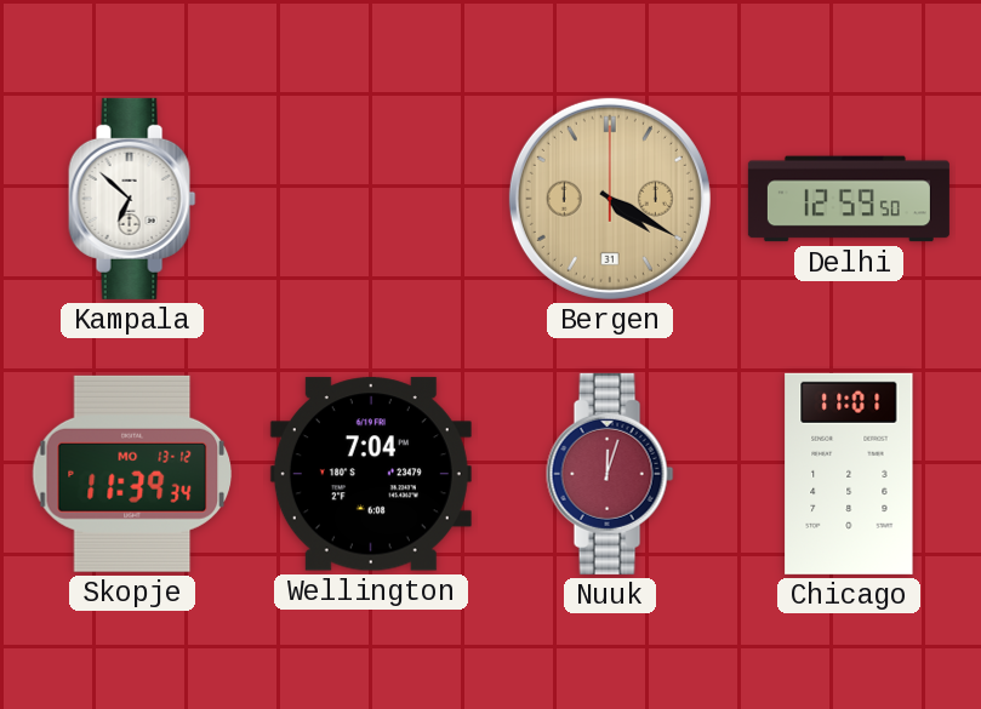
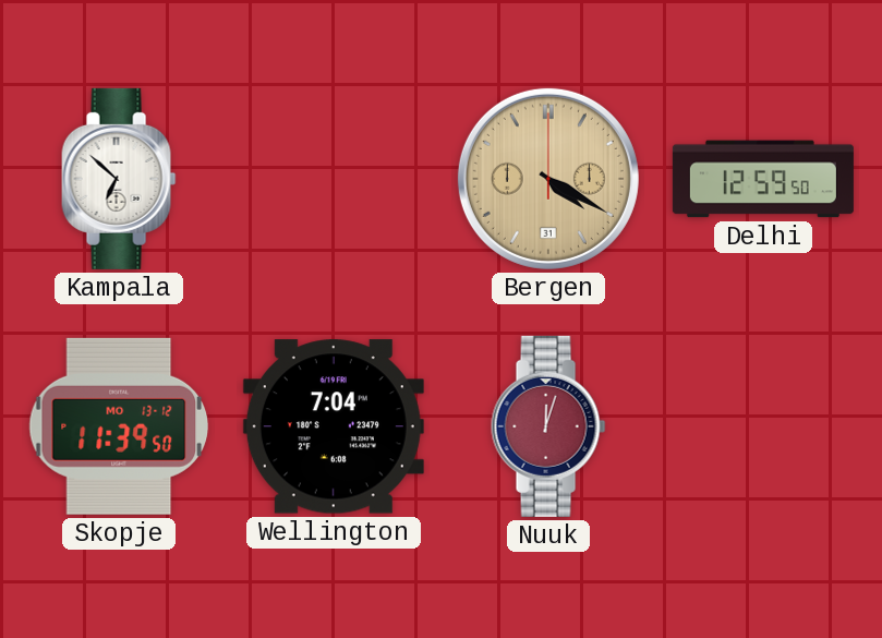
Skopje: 11:39:34 -> 11:39:50
Chicago: 11:01 -> none
